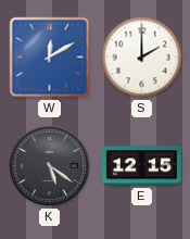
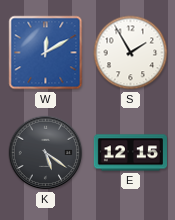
S: 2:00 -> 1:55
